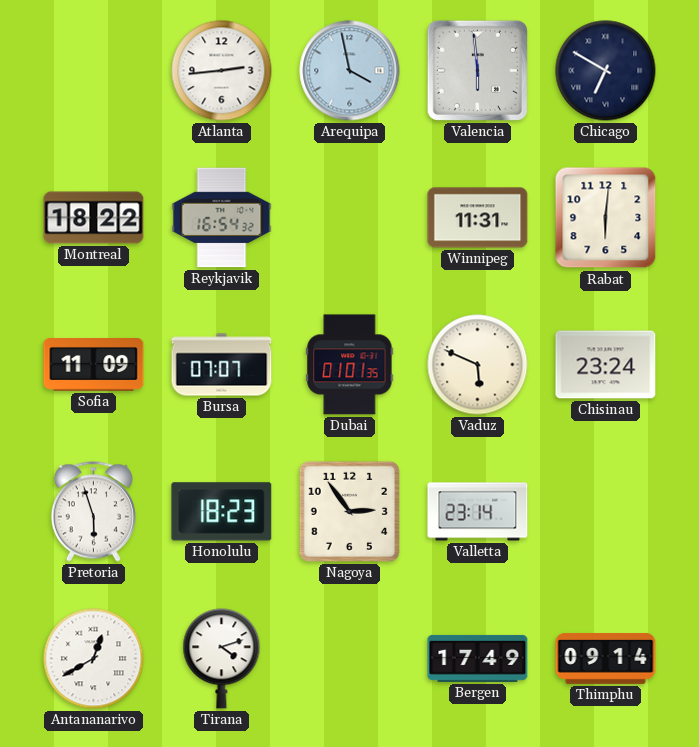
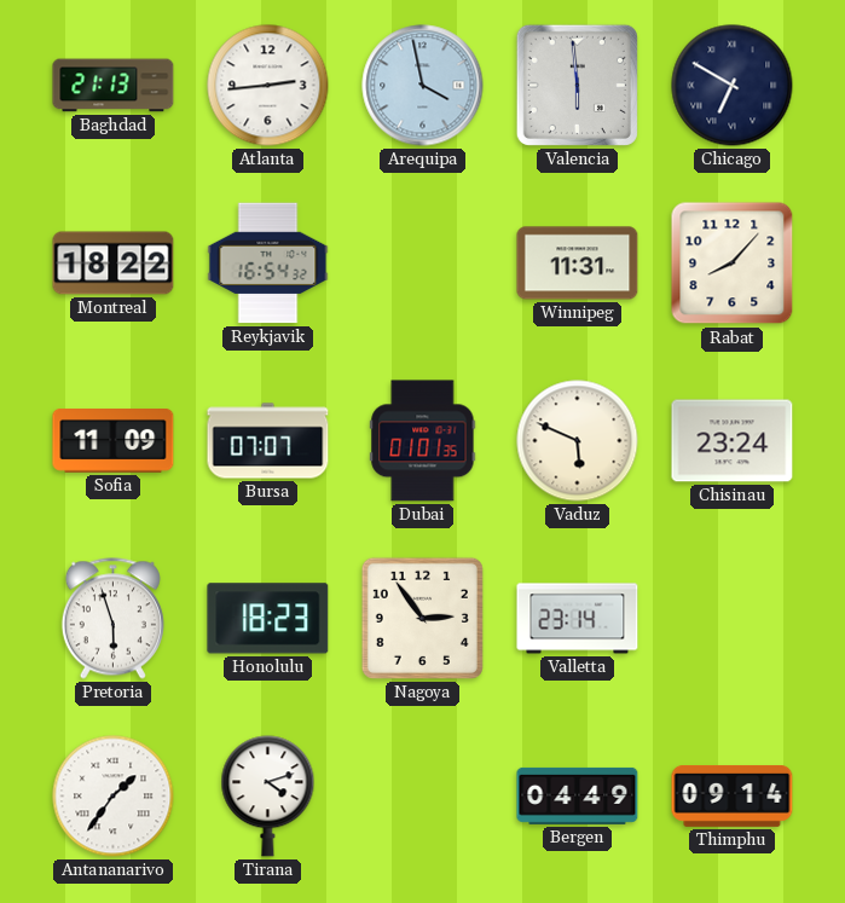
Baghdad: none -> 21:13
Rabat: 6:01 -> 8:07
Antananarivo: 12:40 -> 1:36
Bergen: 17:49 -> 04:49
